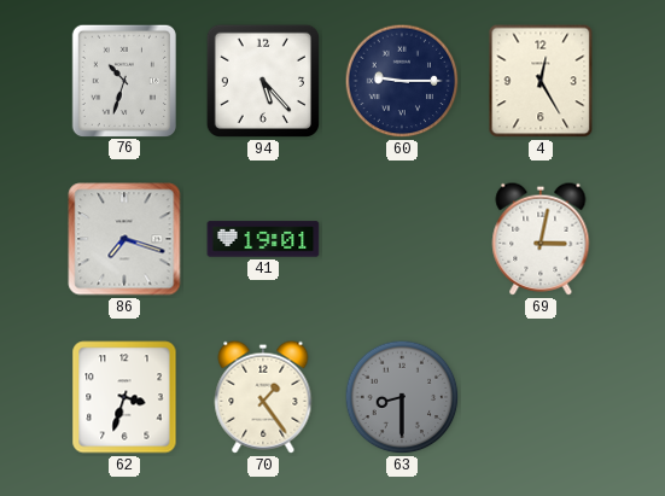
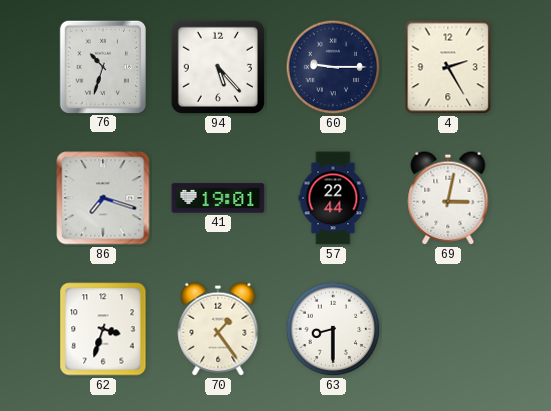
4: 12:25 -> 2:25
57: none -> 22:44
63 dial: grey -> white
